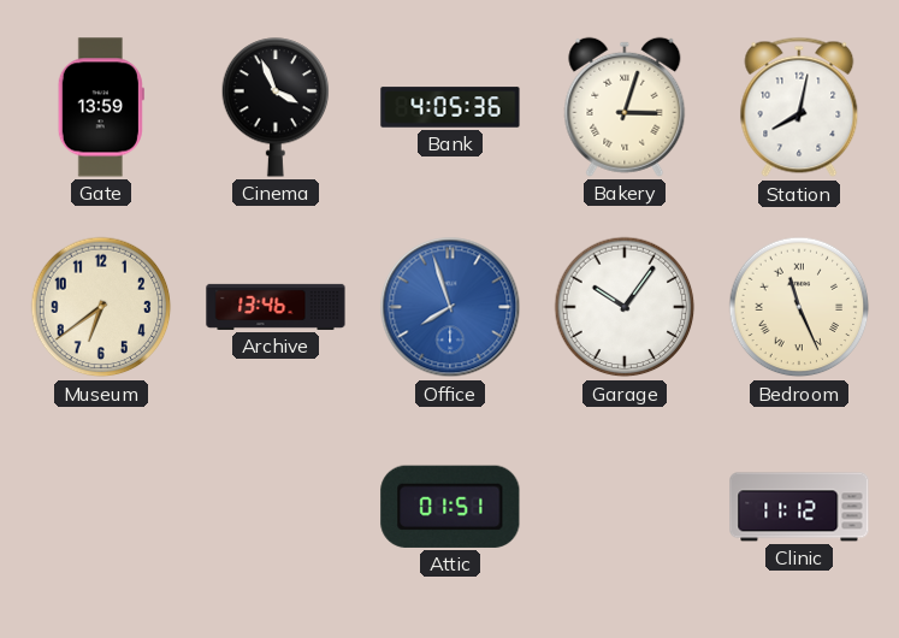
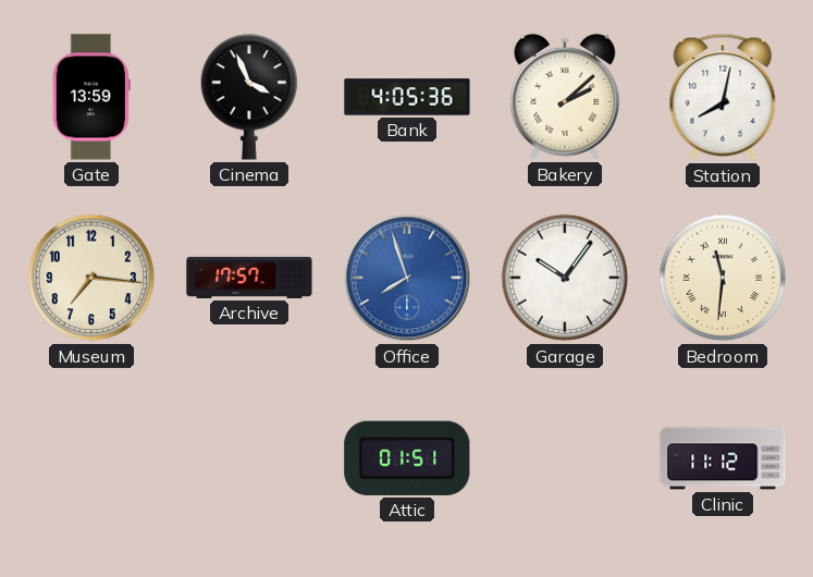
Bakery: 3:03 -> 2:08
Museum: 6:39 -> 7:16
Archive: 13:46 -> 17:57
Bedroom: 11:26 -> 11:31
